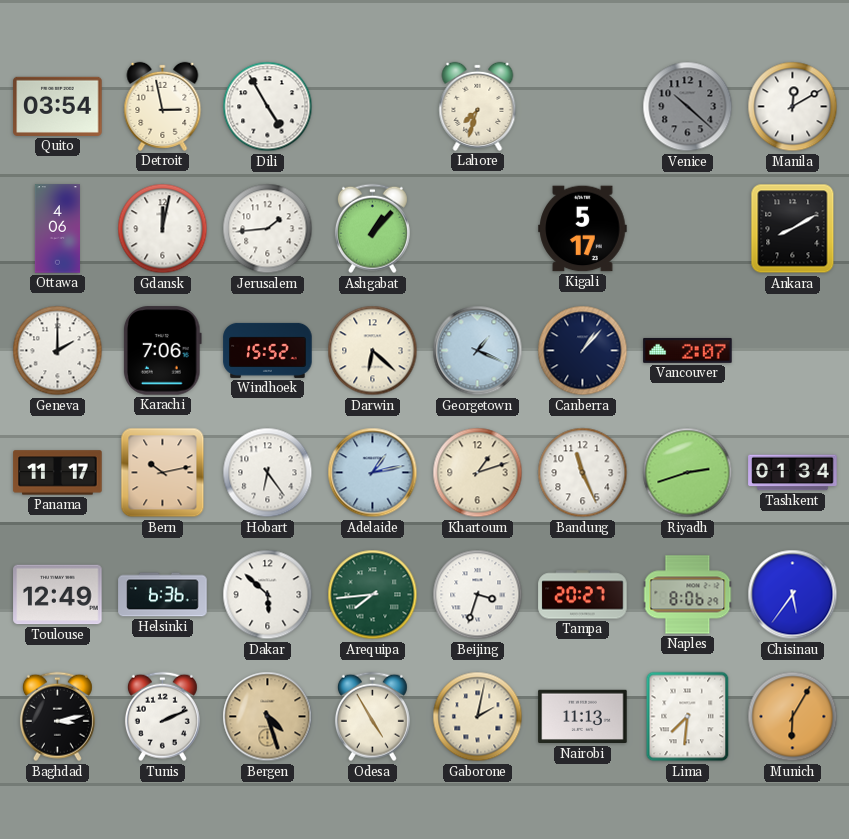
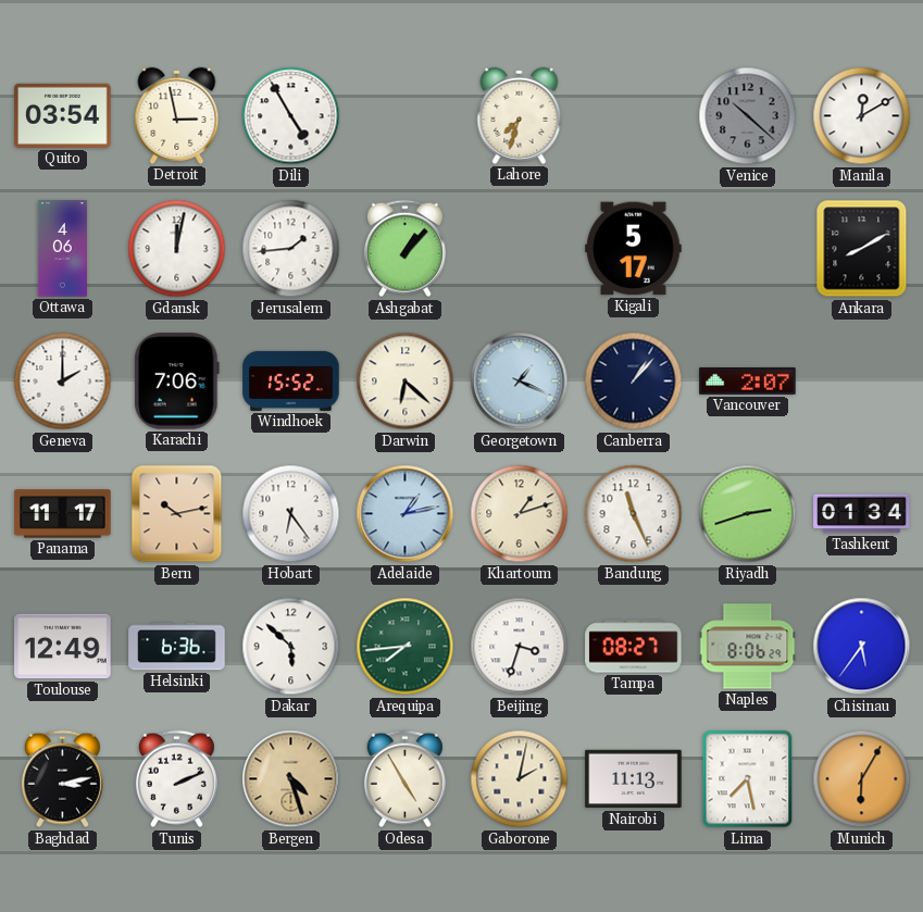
Tampa: 20:27 -> 08:27
Lima: 7:31 -> 7:28
